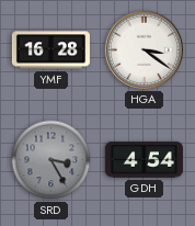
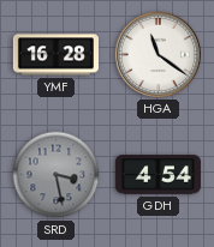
HGA: 3:21 -> 11:21
SRD: 3:25 -> 3:28
